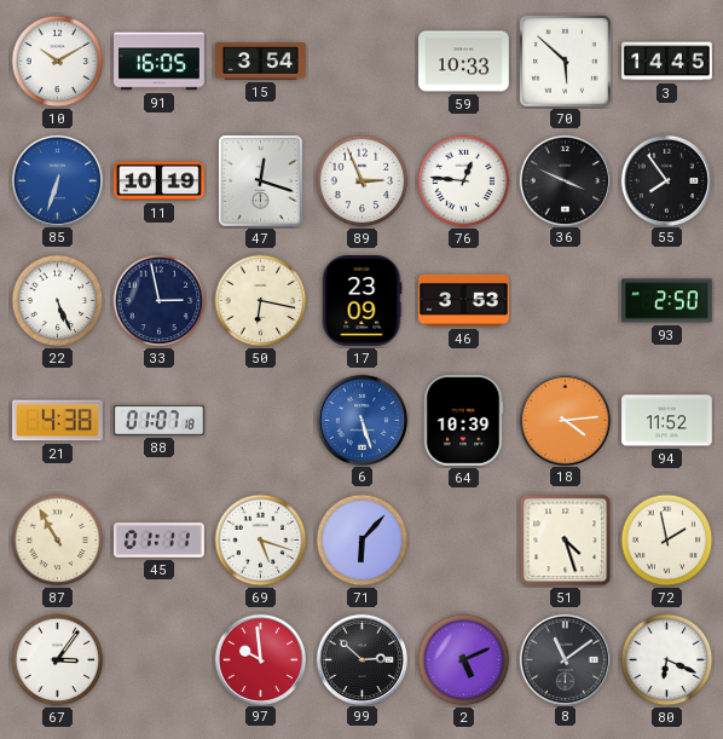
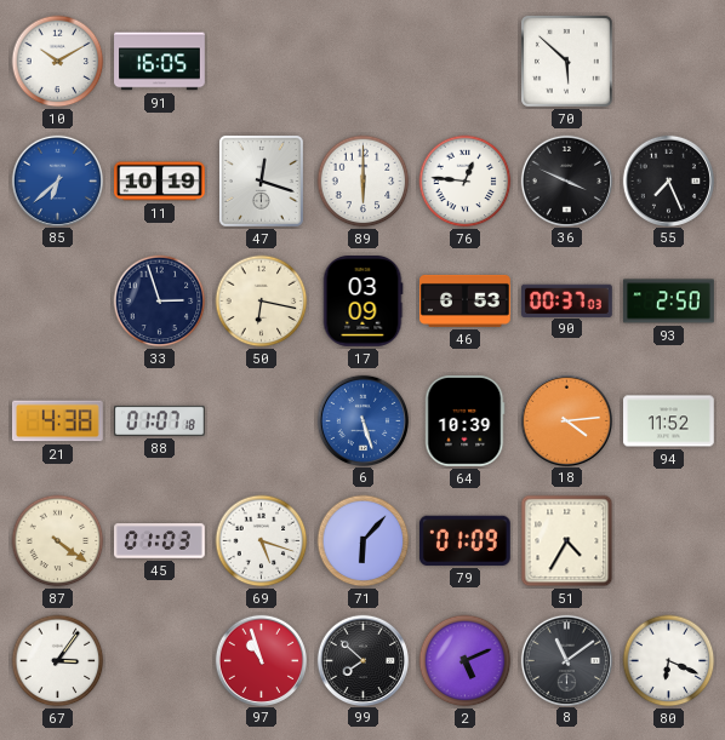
15: 3:54 -> none
59: 10:33 -> none
3: 14:45 -> none
85: 6:33 -> 6:38
89: 2:56 -> 6:00
55: 7:54 -> 7:26
22: 5:26 -> none
33: 2:58 -> 2:57
17: 23:09 -> 03:09
46: 3:53 -> 6:53
90: none -> 00:37
87: 10:55 -> 4:21
45: 01:11 -> 01:03
79: none -> 01:09
51: 4:27 -> 4:35
72: 1:58 -> none
97: 9:59 -> 10:57
99: 2:52 -> 7:52
